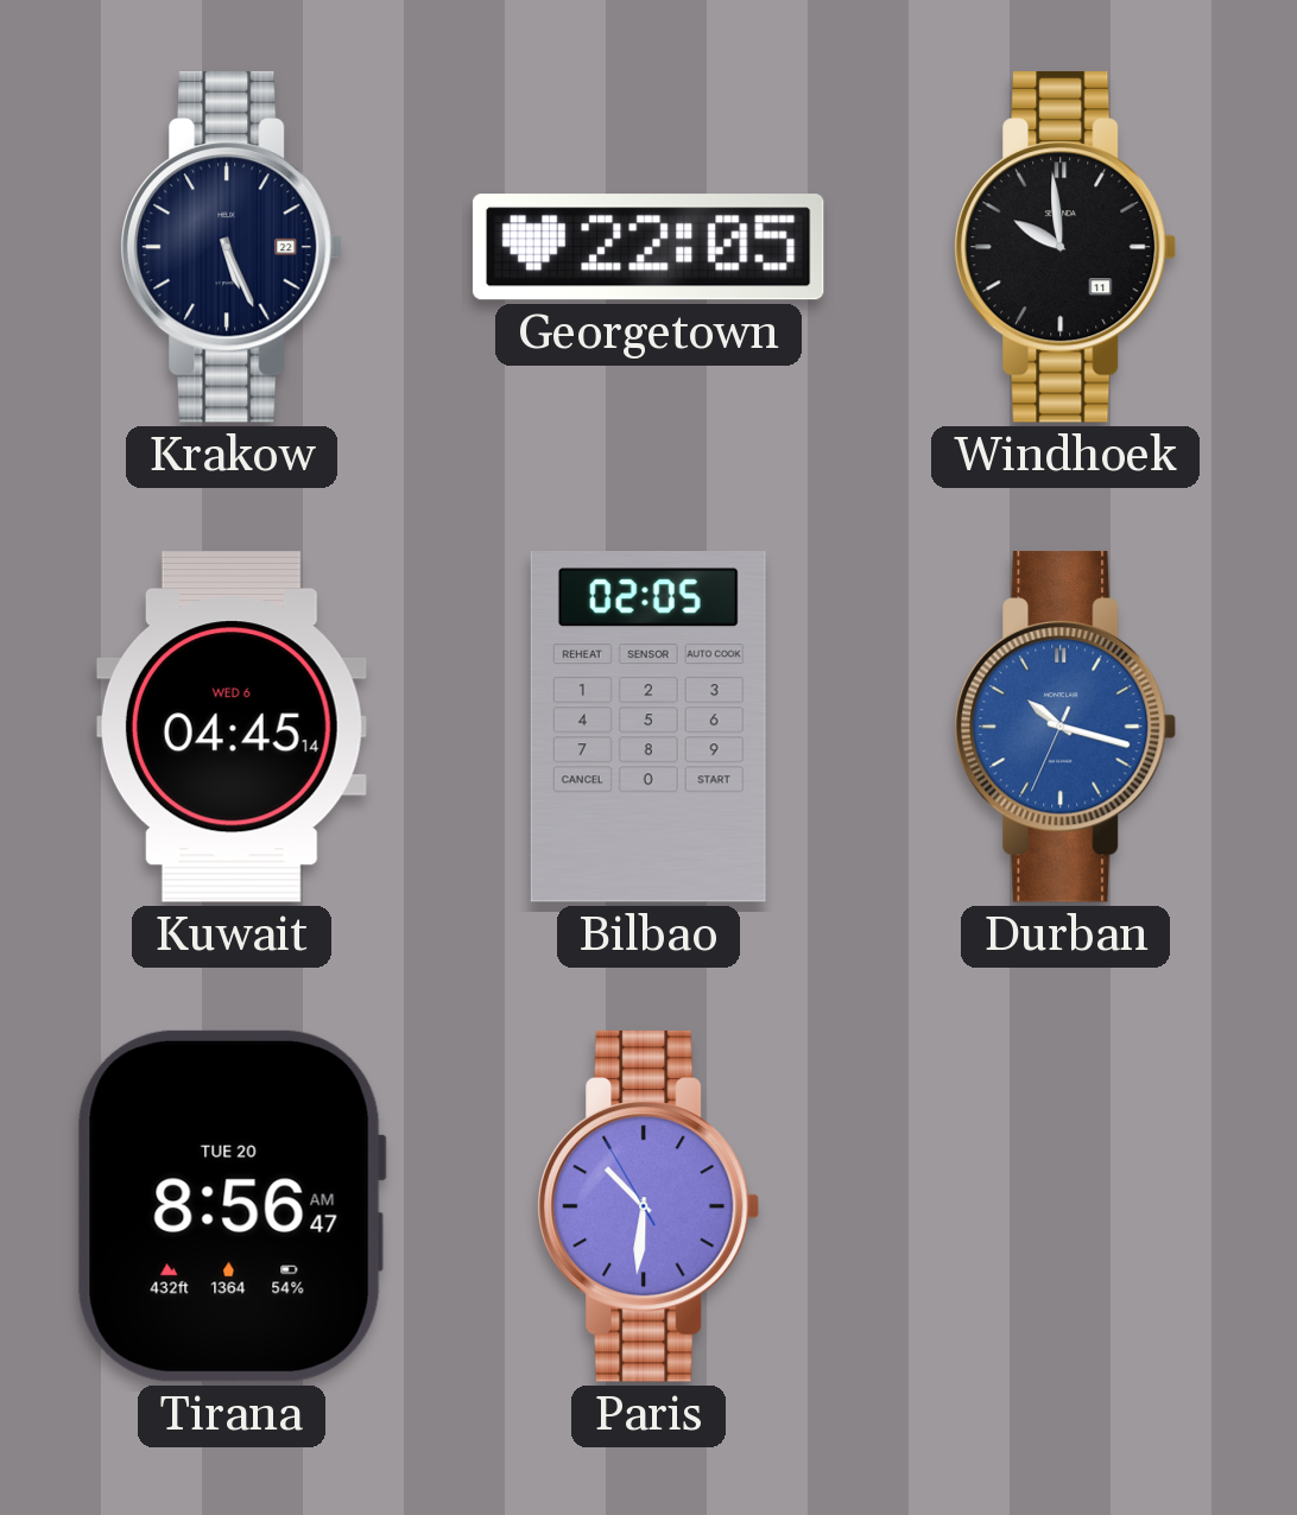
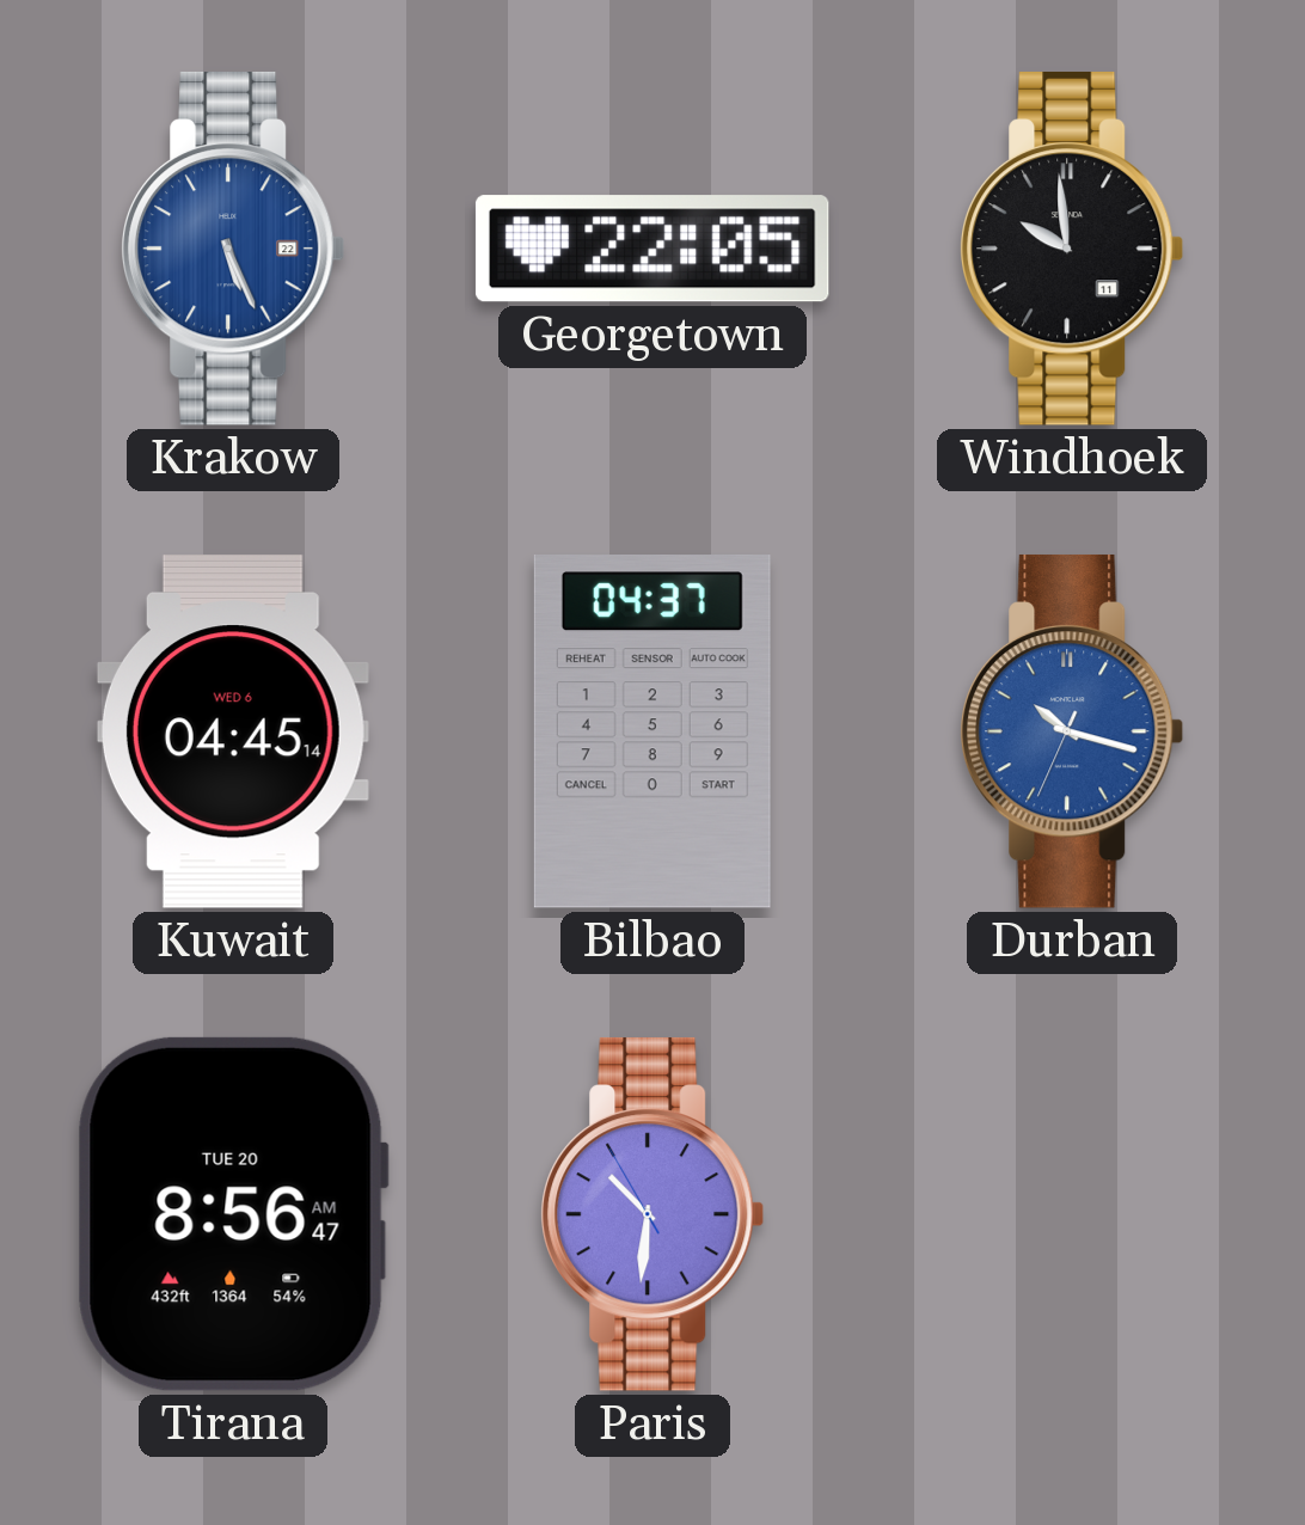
Krakow dial: navy -> blue
Bilbao: 02:05 -> 04:37
